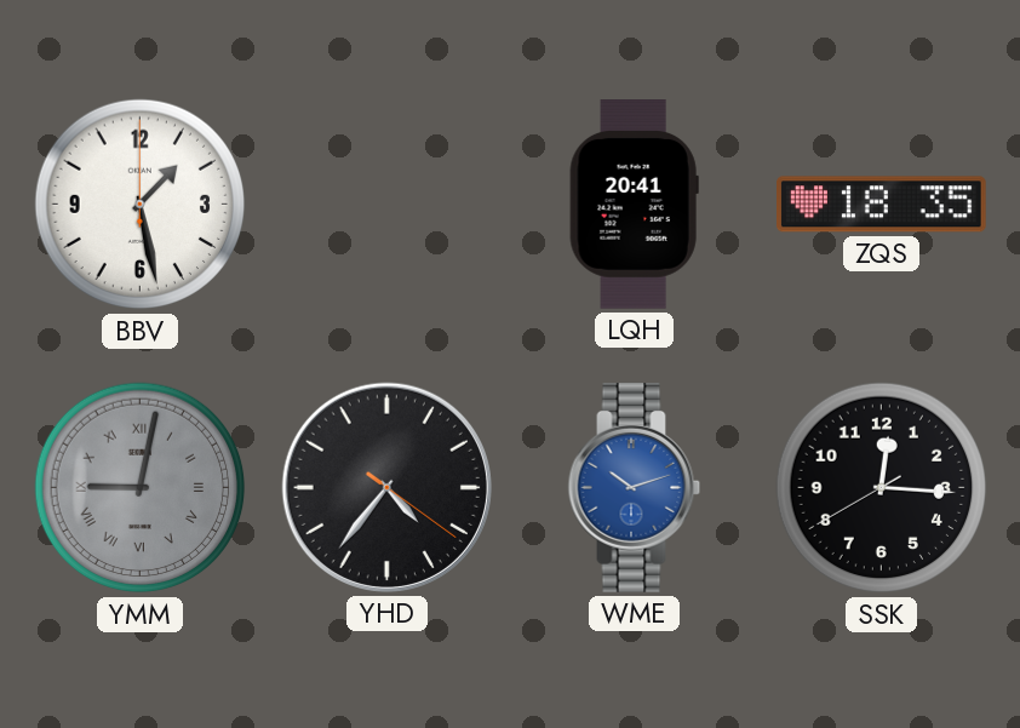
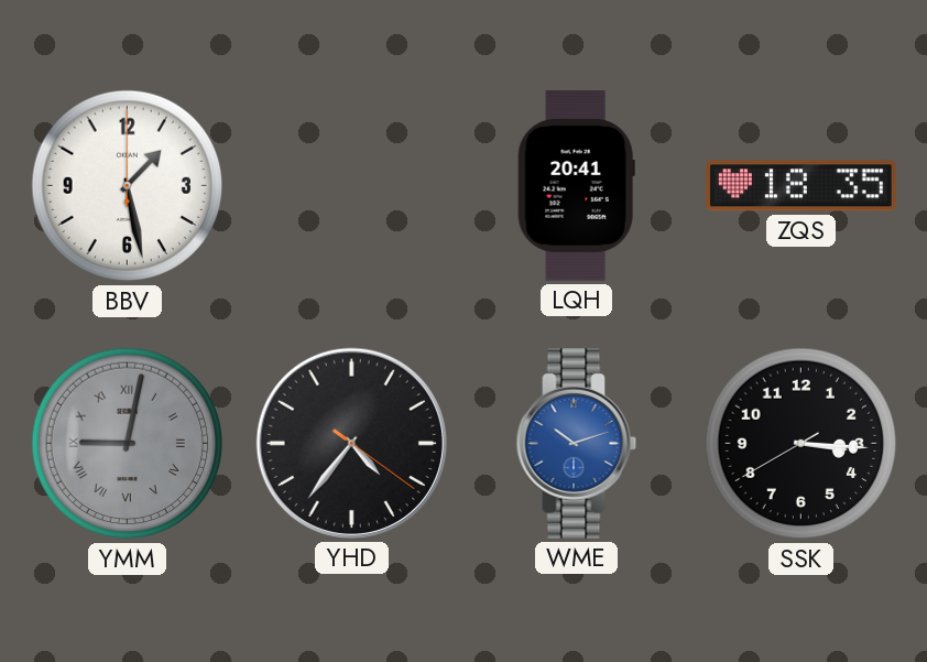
SSK: 12:15 -> 3:15
